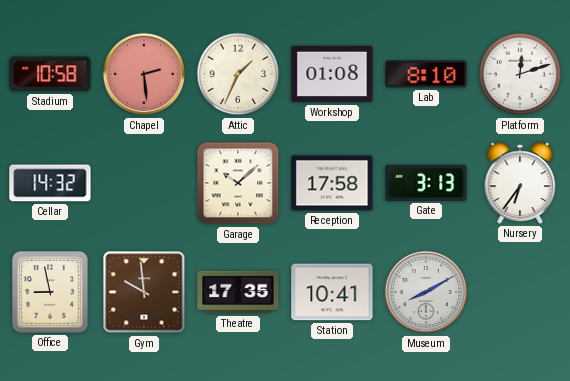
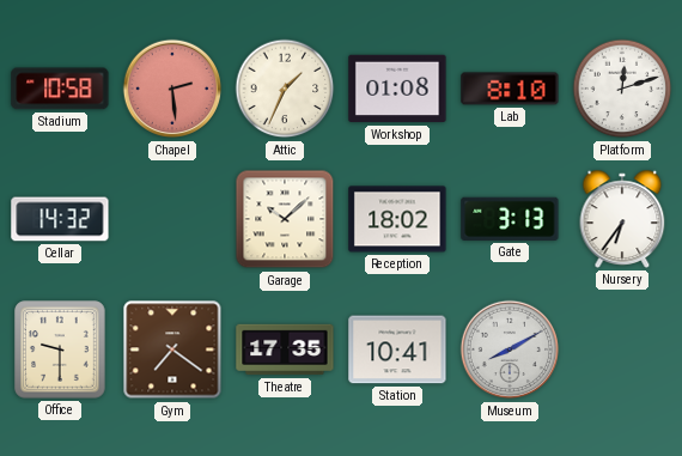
Reception: 17:58 -> 18:02
Office: 8:58 -> 9:30
Gym: 9:59 -> 7:21
